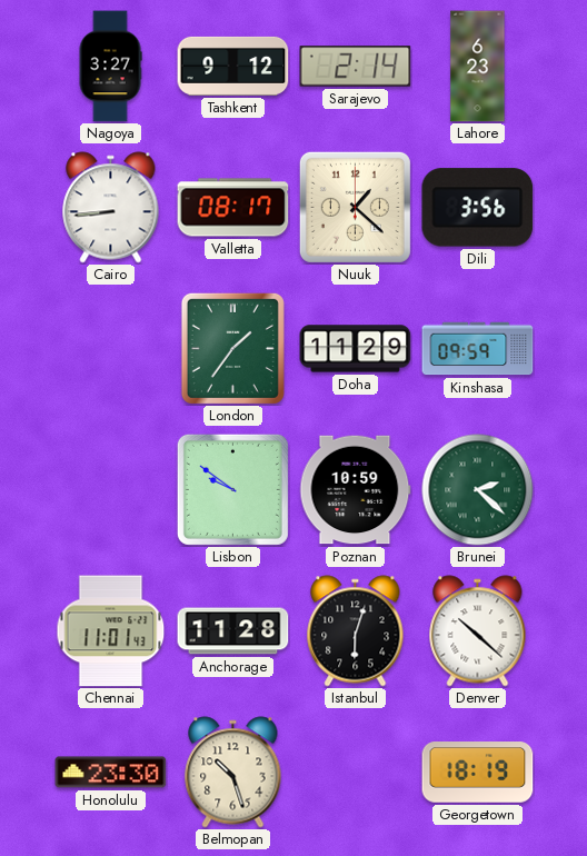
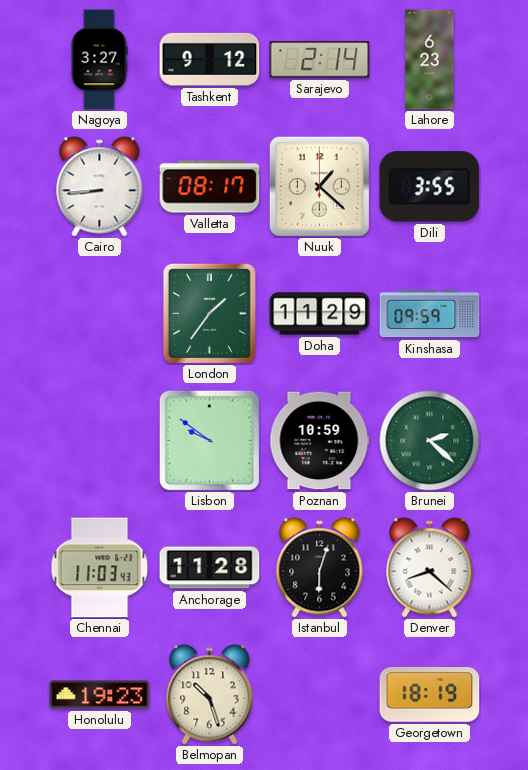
Dili: 3:56 -> 3:55
Chennai: 11:01 -> 11:03
Denver: 10:22 -> 8:22
Honolulu: 23:30 -> 19:23
